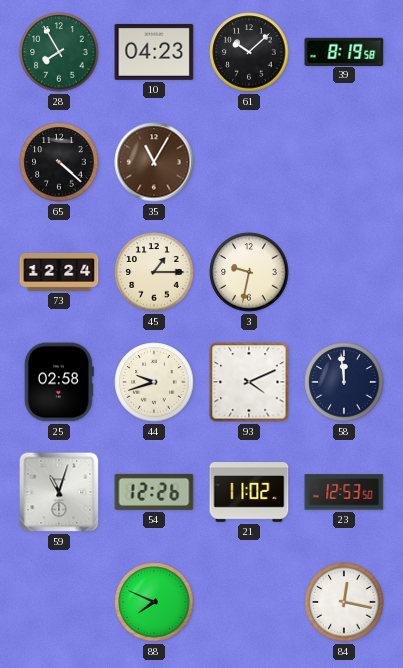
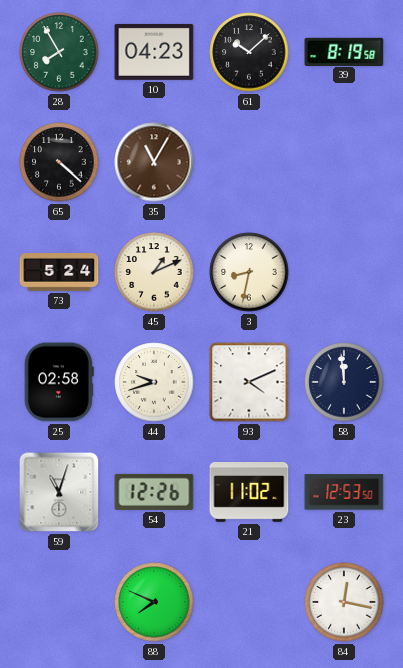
73: 12:24 -> 5:24
45: 1:15 -> 1:11
3: 9:32 -> 8:32
